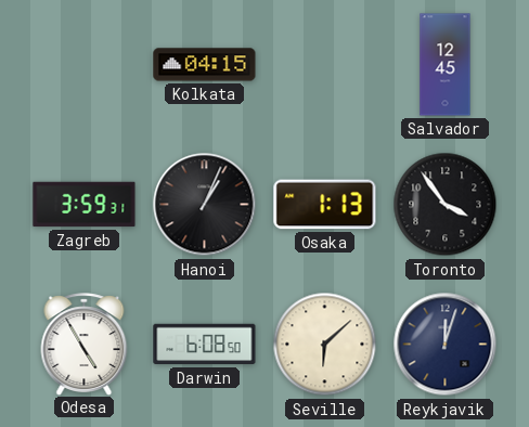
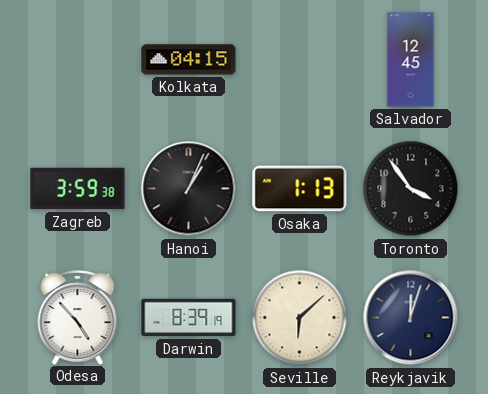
Zagreb: 3:59:31 -> 3:59:38
Odesa: 4:55 -> 4:53
Darwin: 6:08 -> 8:39
